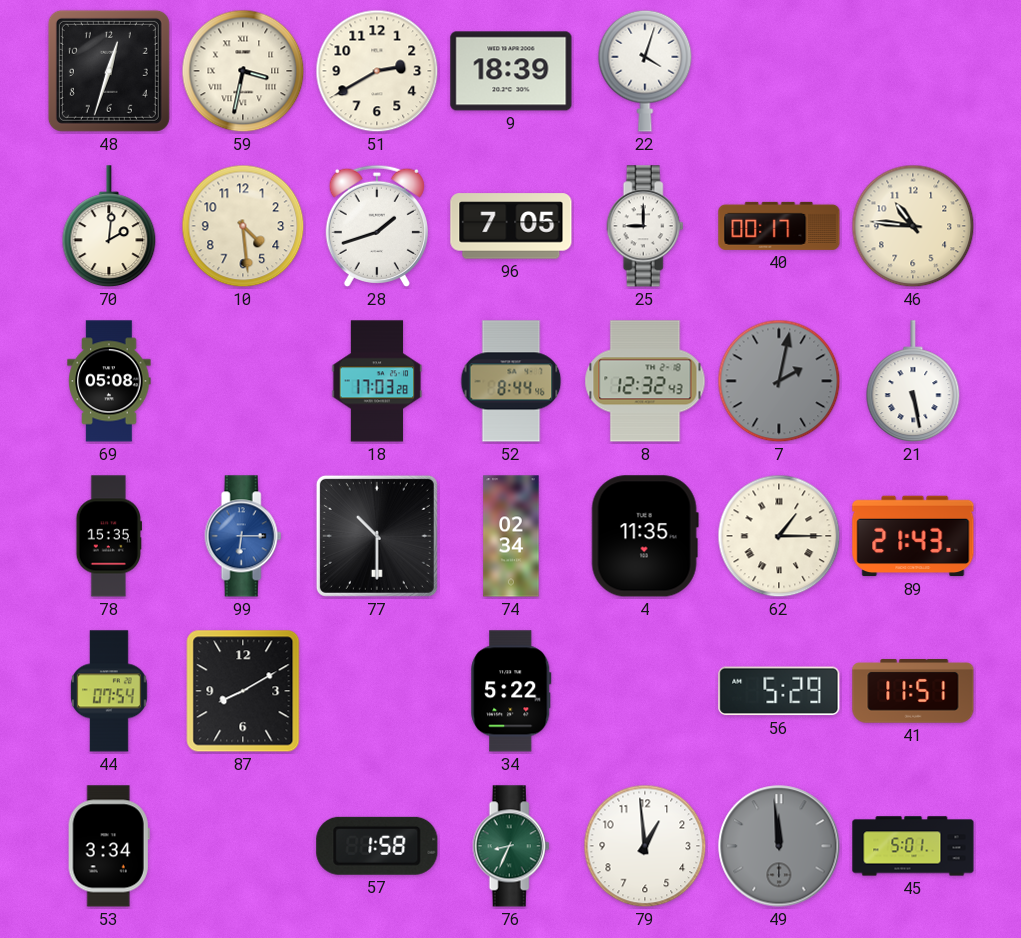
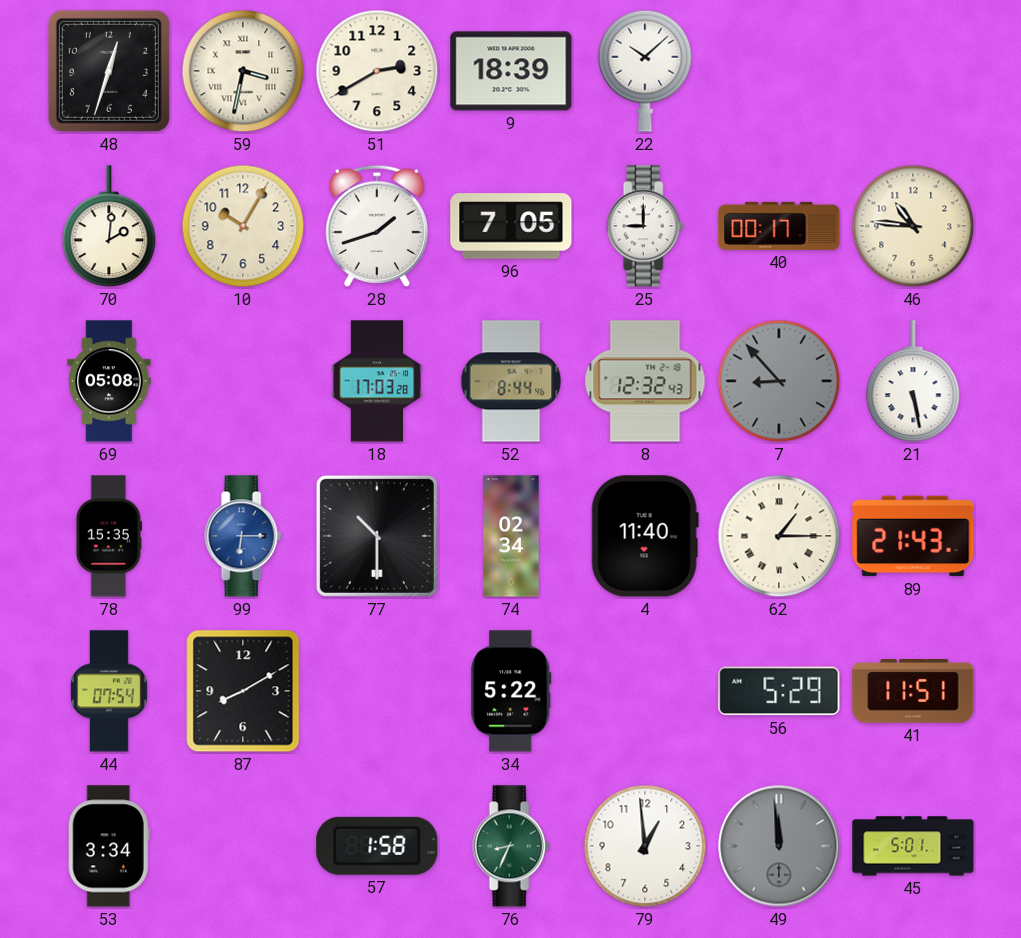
22: 4:03 -> 10:08
10: 4:29 -> 10:05
7: 2:02 -> 8:53
4: 11:35 -> 11:40
